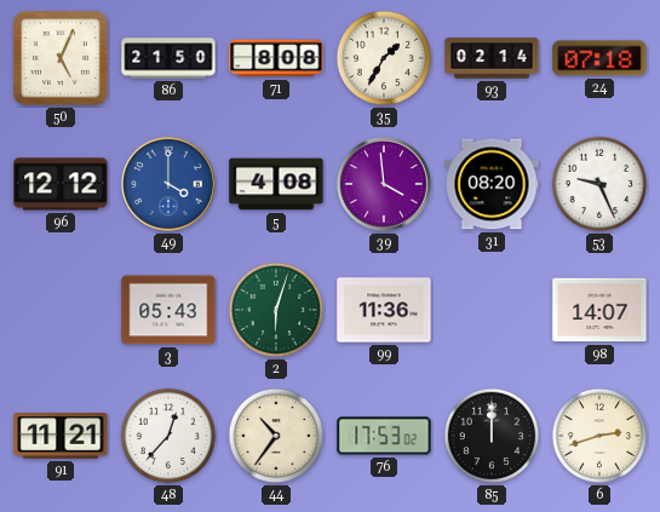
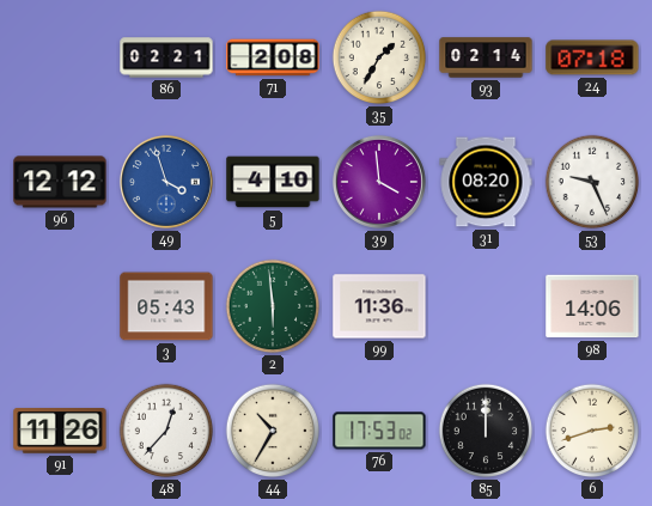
50: 5:04 -> none
86: 21:50 -> 02:21
71: 8:08 -> 2:08
49: 4:00 -> 3:57
5: 4:08 -> 4:10
2: 6:03 -> 5:59
98: 14:07 -> 14:06
91: 11:21 -> 11:26
44: 10:36 -> 10:35
